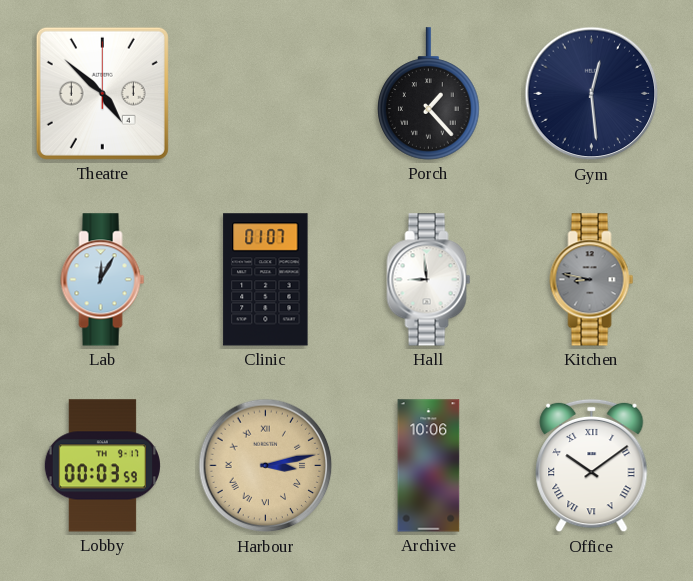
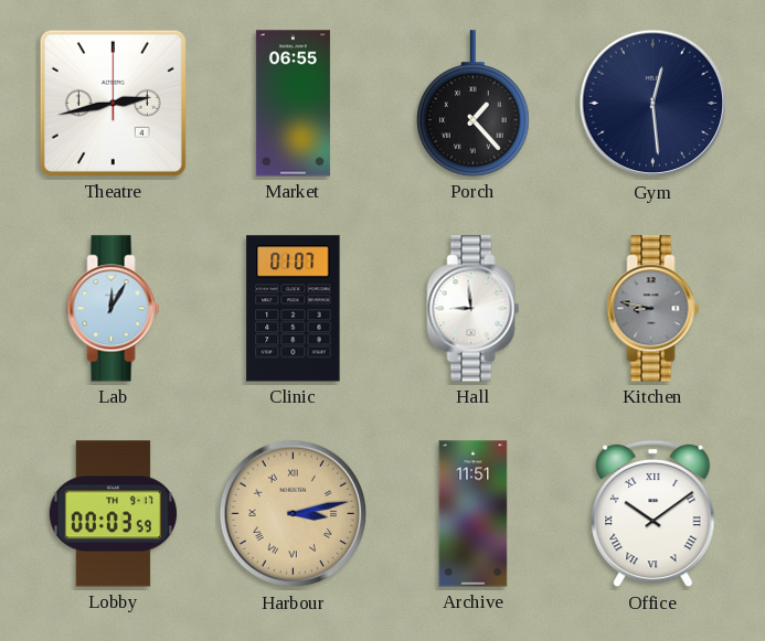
Theatre: 4:52 -> 2:43
Market: none -> 06:55
Archive: 10:06 -> 11:51
